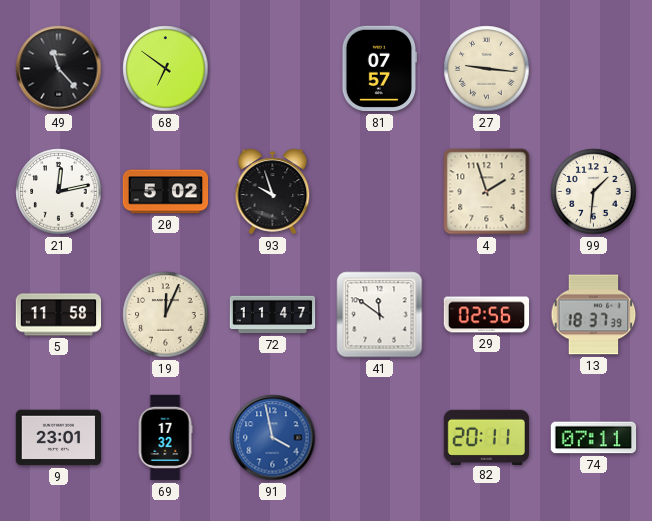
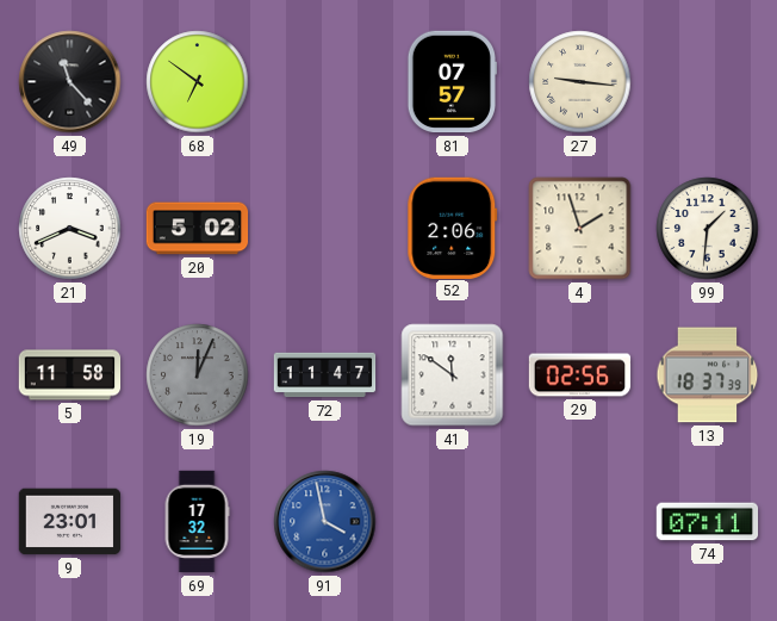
21: 12:13 -> 3:41
93: 9:57 -> none
52: none -> 2:06
19 dial: cream -> grey
82: 20:11 -> none
